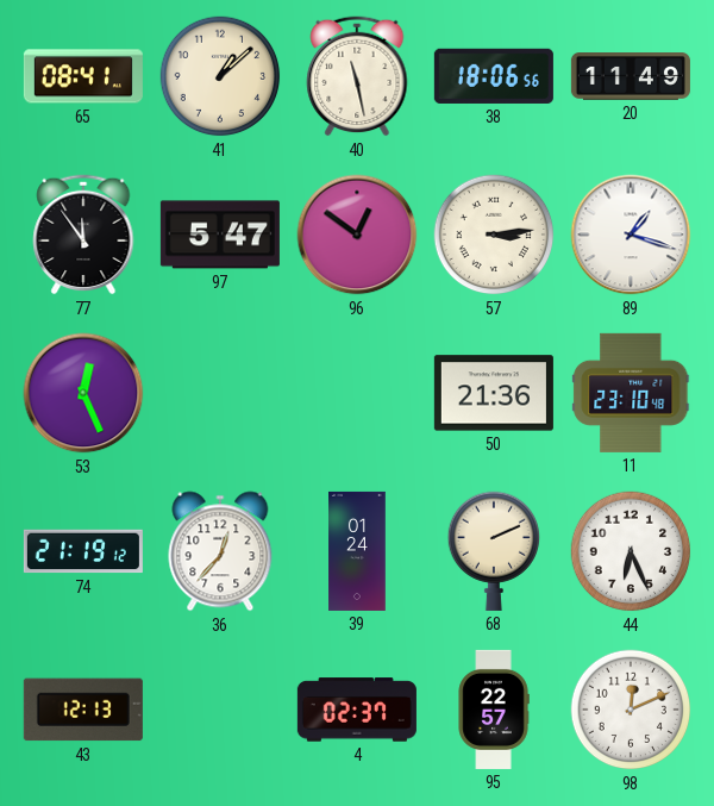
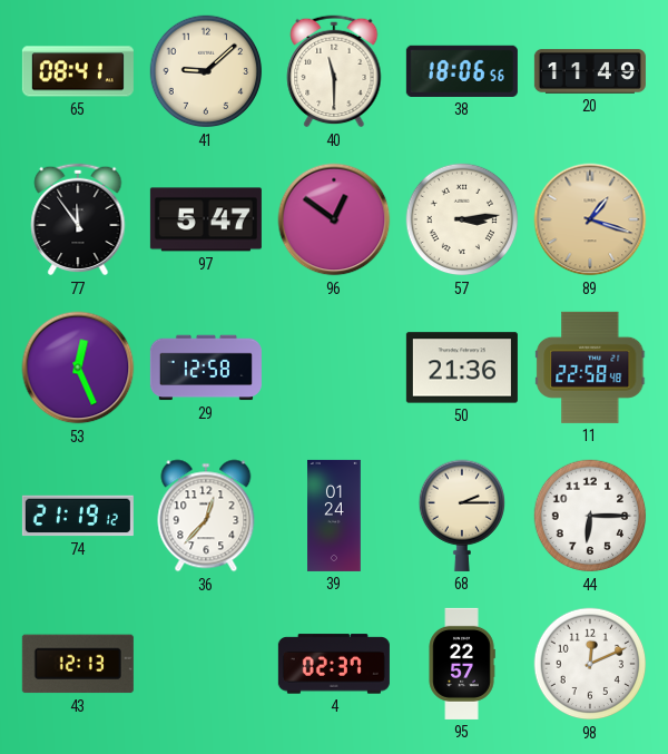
41: 1:08 -> 9:08
40: 11:28 -> 11:30
89 dial: white -> champagne
29: none -> 12:58
11: 23:10 -> 22:58
68: 2:11 -> 2:15
44: 6:26 -> 6:15
